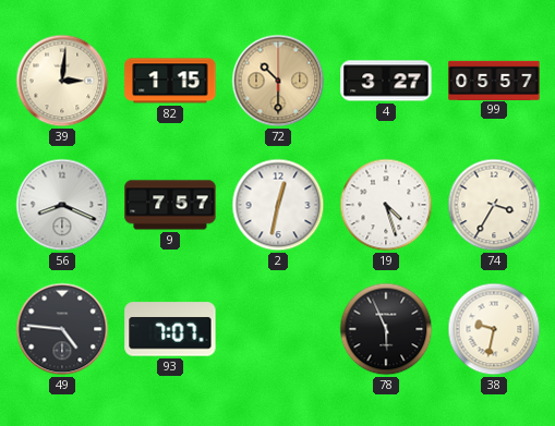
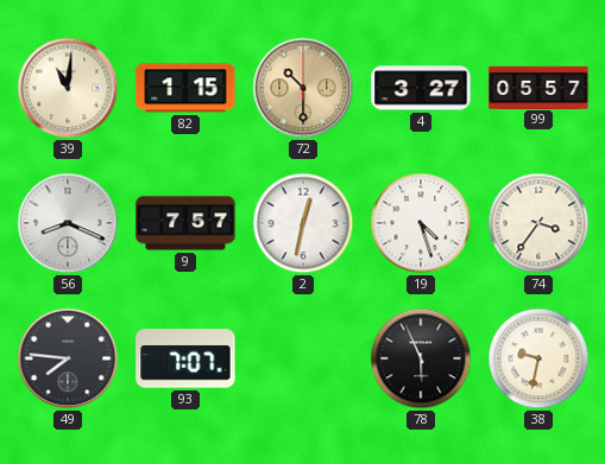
39: 3:01 -> 11:01
74: 3:35 -> 3:36
49: 4:46 -> 7:46
